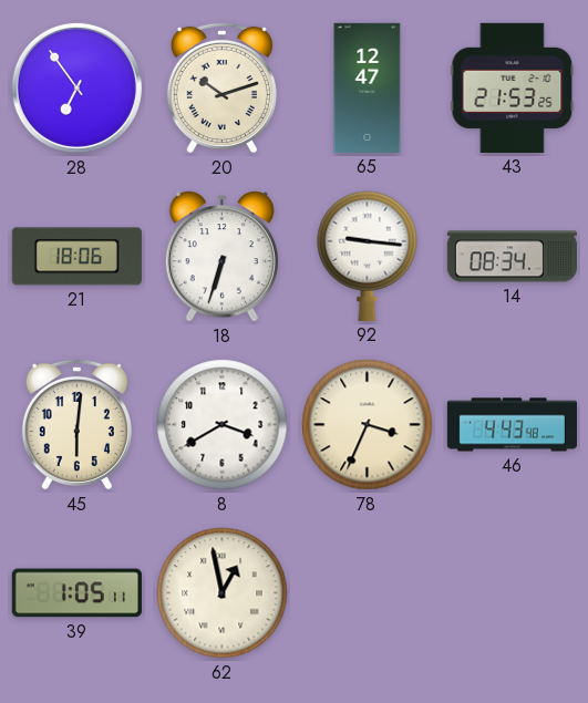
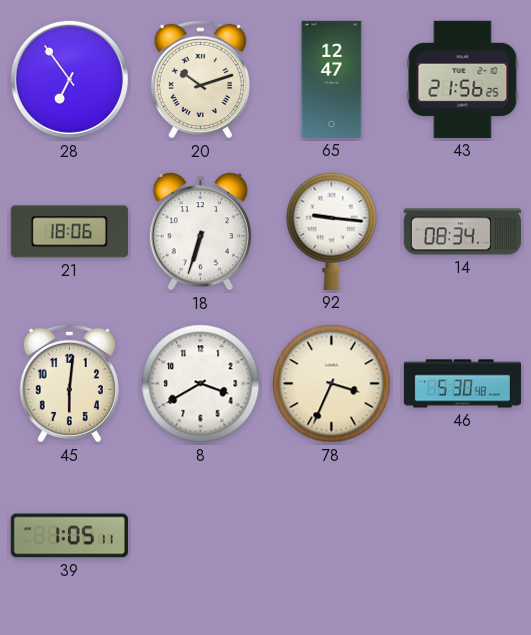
43: 21:53 -> 21:56
46: 4:43 -> 5:30
62: 12:58 -> none
